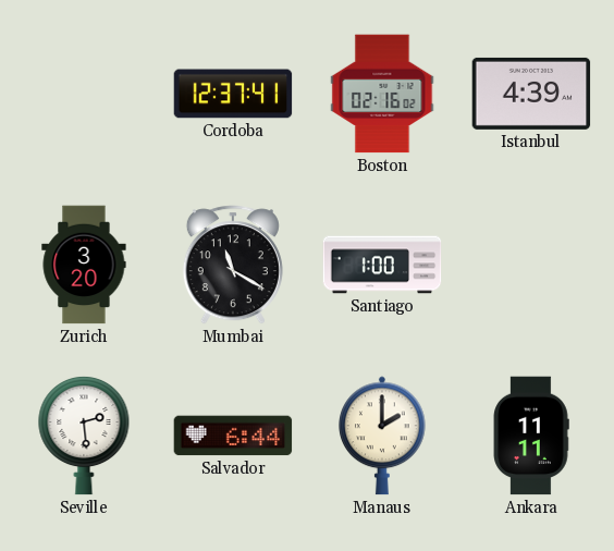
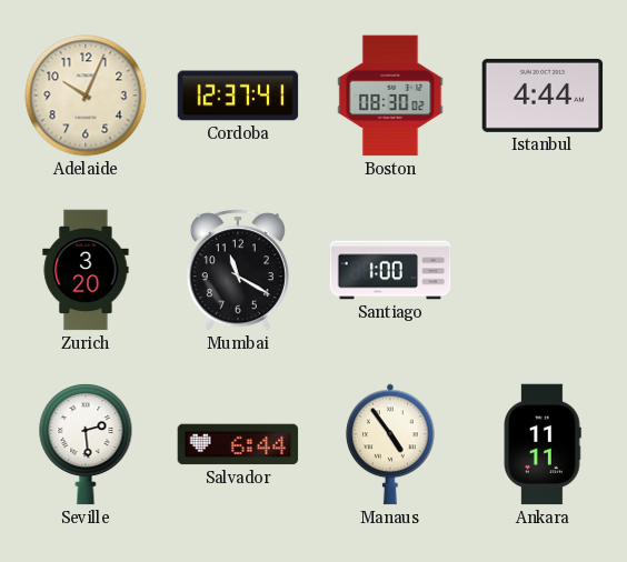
Adelaide: none -> 10:04
Boston: 02:16 -> 08:30
Istanbul: 4:39 -> 4:44
Manaus: 2:00 -> 4:54
